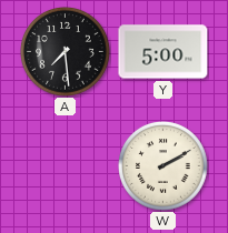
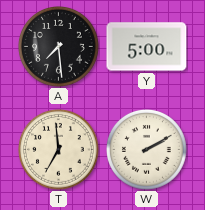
T: none -> 6:59
